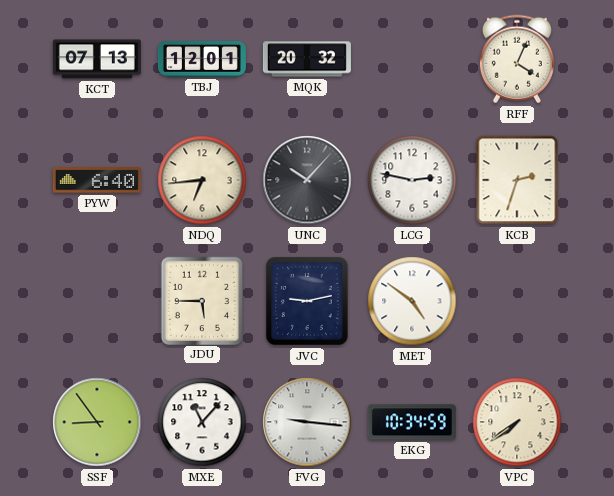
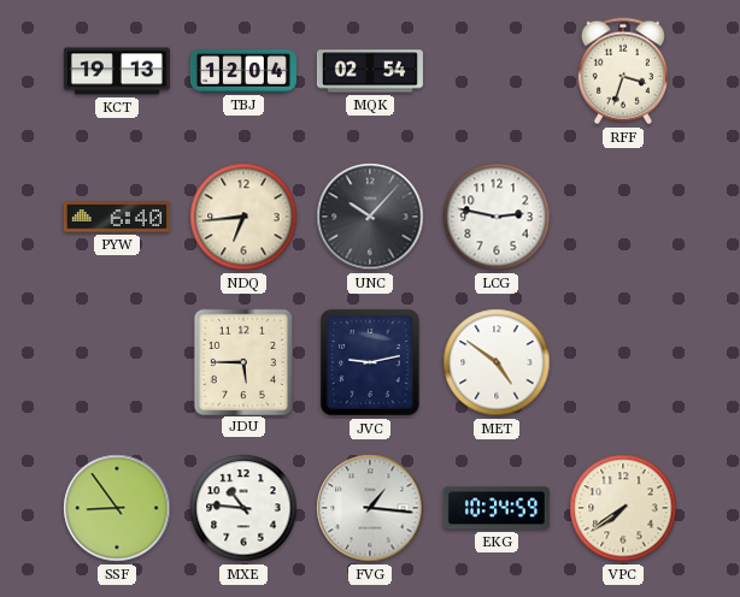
KCT: 07:13 -> 19:13
TBJ: 12:01 -> 12:04
MQK: 20:32 -> 02:54
RFF: 4:04 -> 3:33
KCB: 2:33 -> none
MXE: 11:07 -> 10:46
FVG: 9:16 -> 1:16
